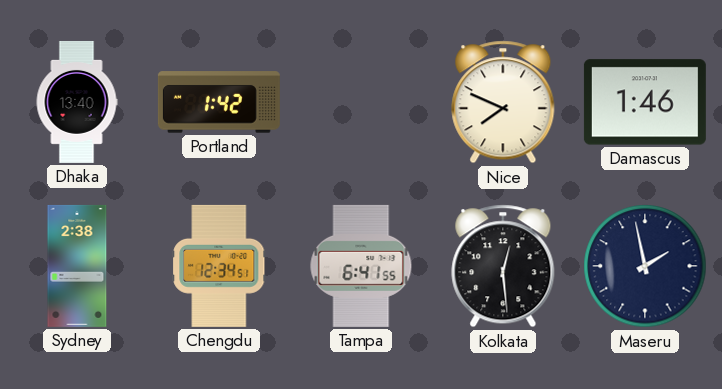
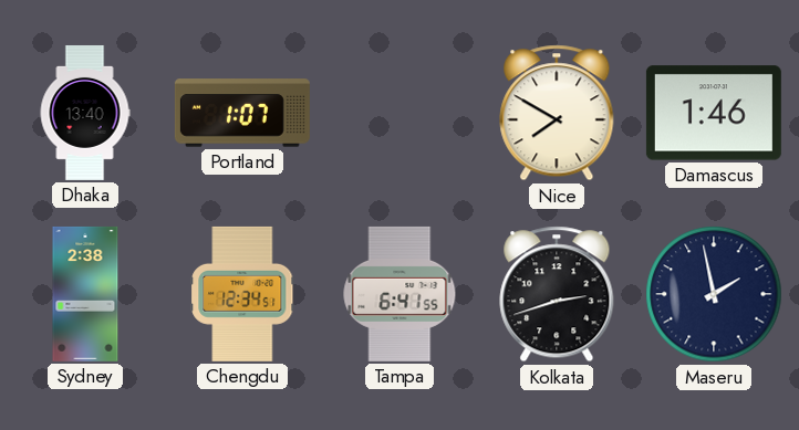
Portland: 1:42 -> 1:07
Nice: 7:49 -> 7:50
Kolkata: 12:29 -> 2:42
